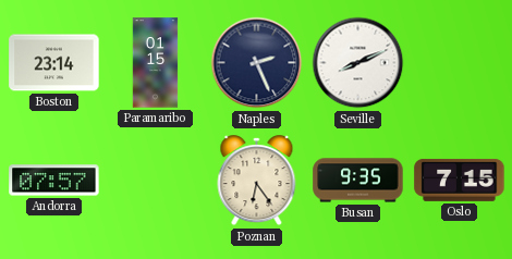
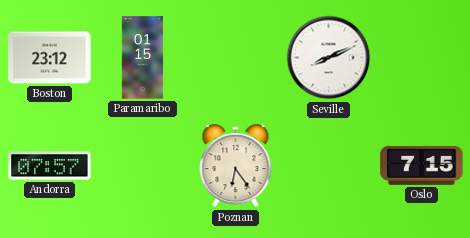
Boston: 23:14 -> 23:12
Naples: 2:26 -> none
Busan: 9:35 -> none
